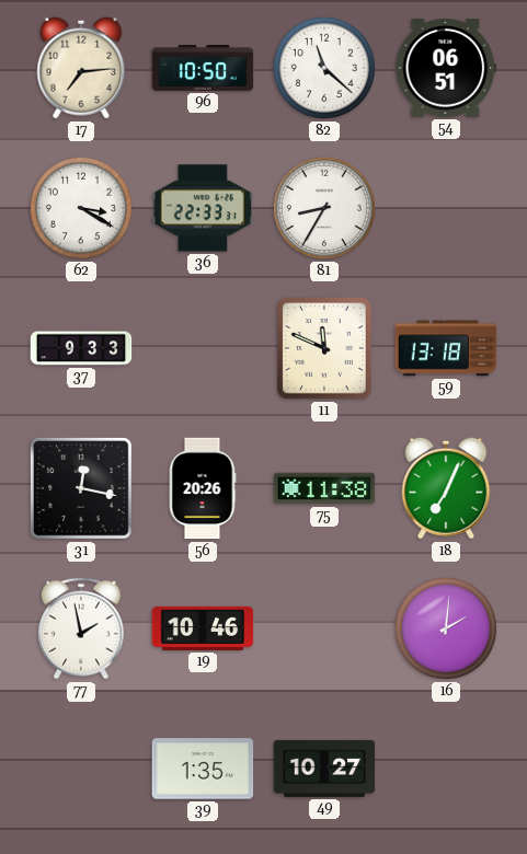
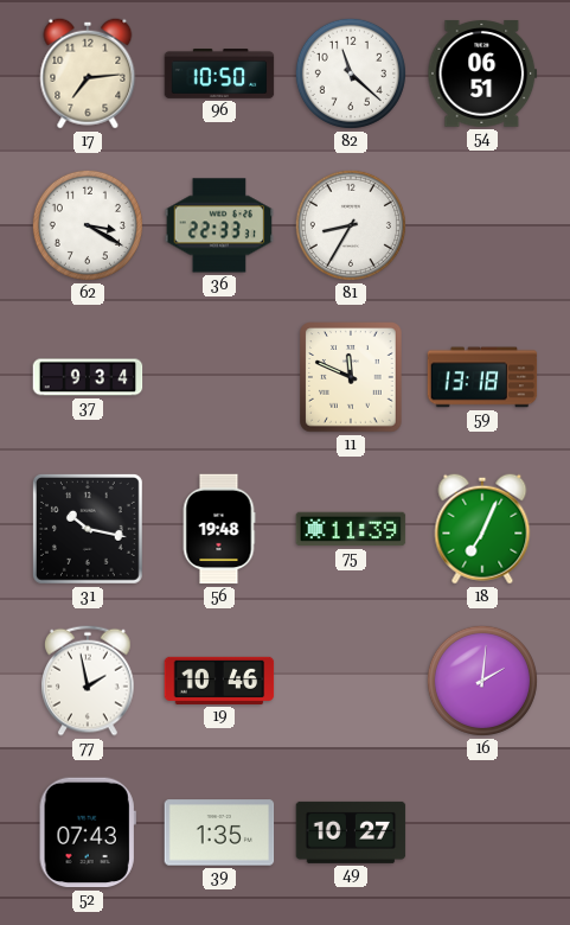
37: 9:33 -> 9:34
31: 12:17 -> 10:17
56: 20:26 -> 19:48
75: 11:38 -> 11:39
52: none -> 07:43
